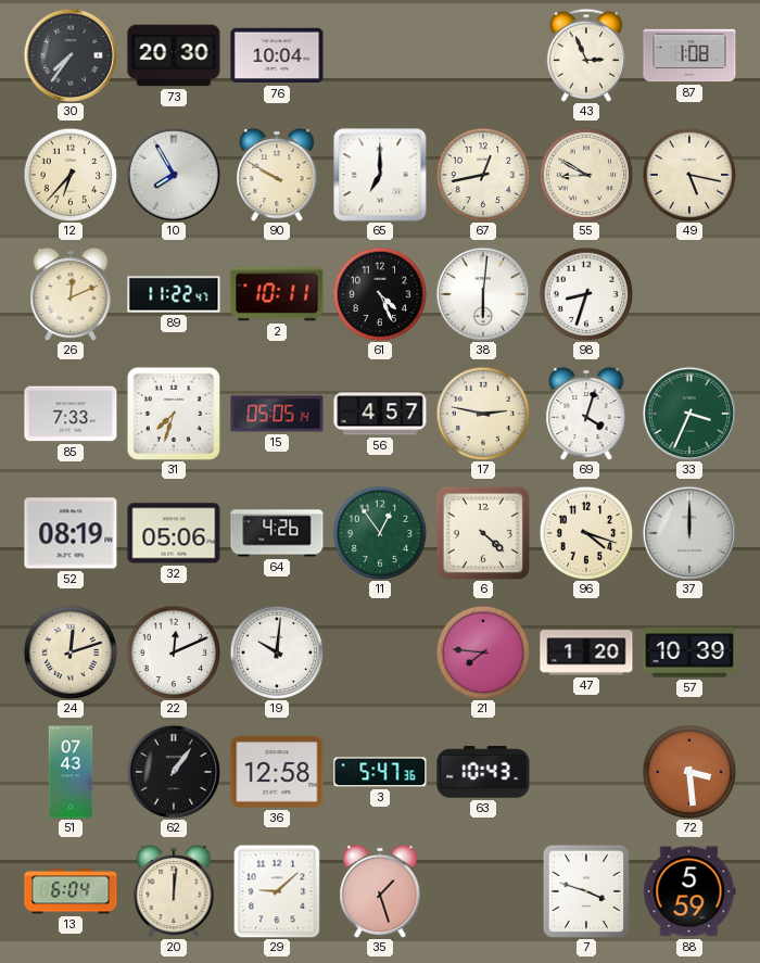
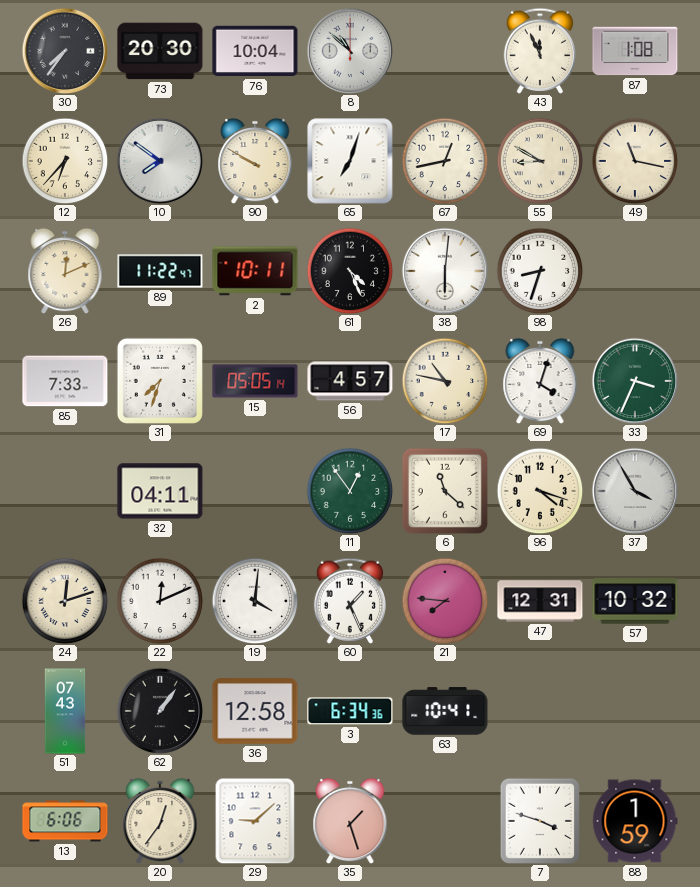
8: none -> 10:52
43: 2:56 -> 11:56
10: 7:55 -> 7:51
65: 7:00 -> 7:03
49: 5:17 -> 11:17
17: 2:47 -> 10:47
52: 08:19 -> none
32: 05:06 -> 04:11
64: 4:26 -> none
6: 4:22 -> 11:22
37: 12:00 -> 3:55
19: 10:01 -> 4:01
60: none -> 1:26
47: 1:20 -> 12:31
57: 10:39 -> 10:32
3: 5:47 -> 6:34
63: 10:43 -> 10:41
72: 3:29 -> none
13: 6:04 -> 6:06
20: 12:01 -> 12:36
88: 5:59 -> 1:59
